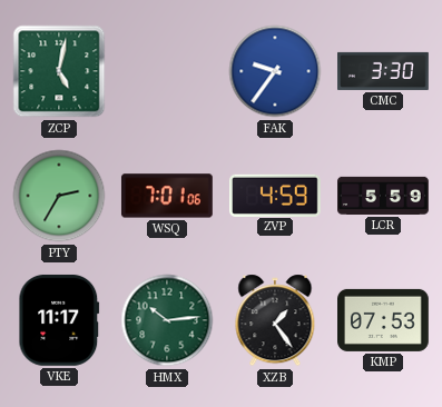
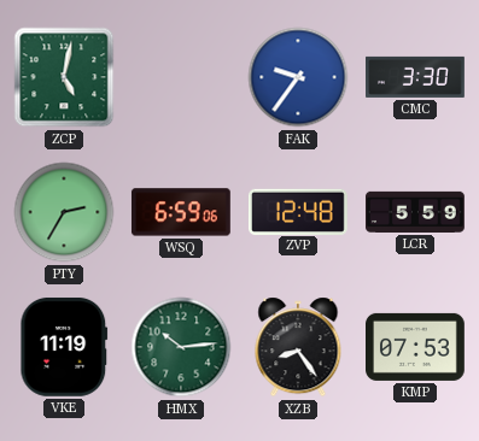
WSQ: 7:01 -> 6:59
ZVP: 4:59 -> 12:48
VKE: 11:17 -> 11:19
XZB: 1:24 -> 8:24
